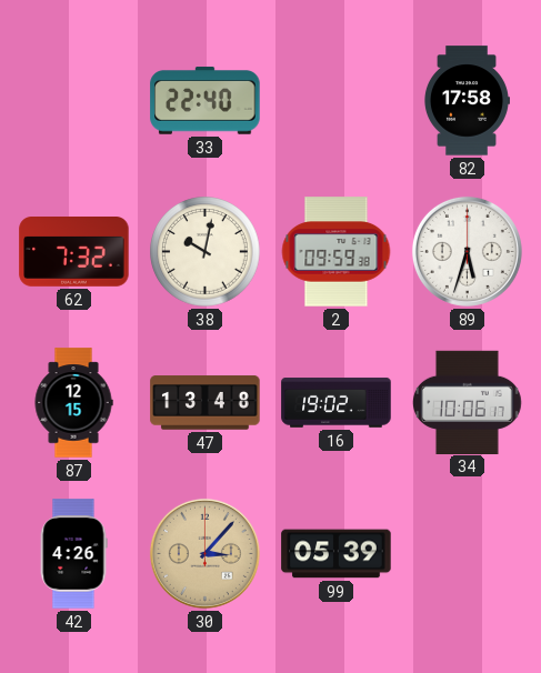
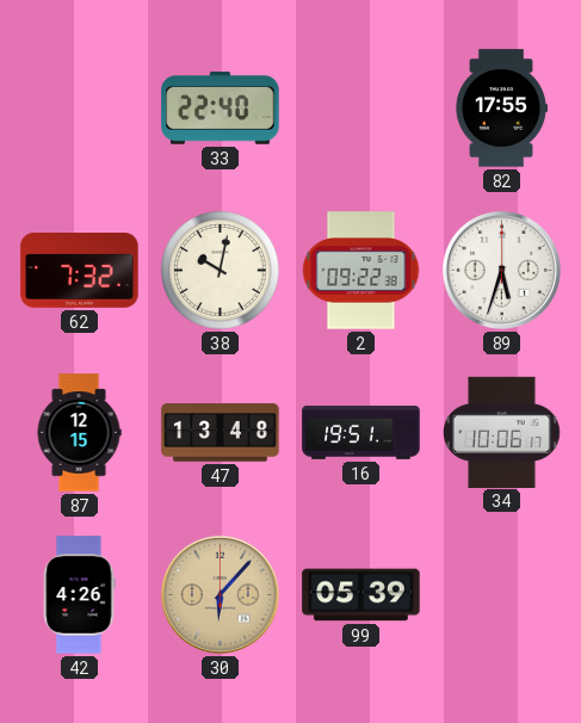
82: 17:58 -> 17:55
2: 09:59 -> 09:22
16: 19:02 -> 19:51
30: 3:07 -> 6:07
